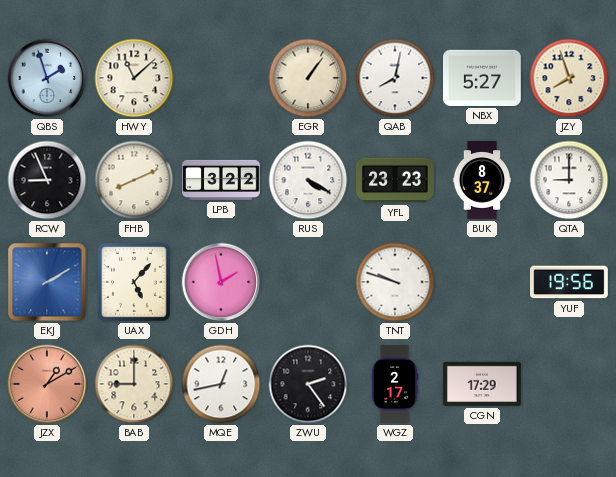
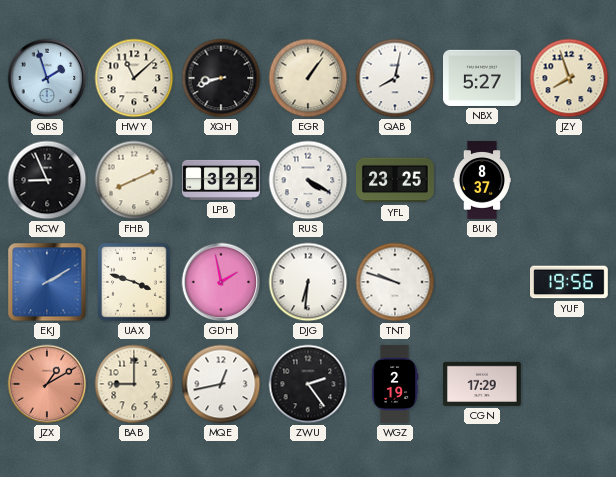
XQH: none -> 8:42
YFL: 23:23 -> 23:25
QTA: 9:00 -> none
UAX: 5:07 -> 3:48
DJG: none -> 6:31
WGZ: 2:17 -> 2:19
